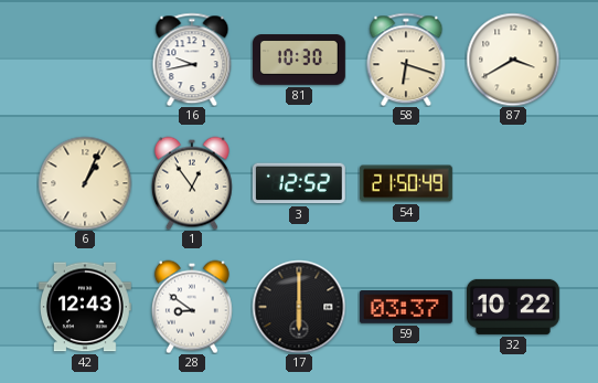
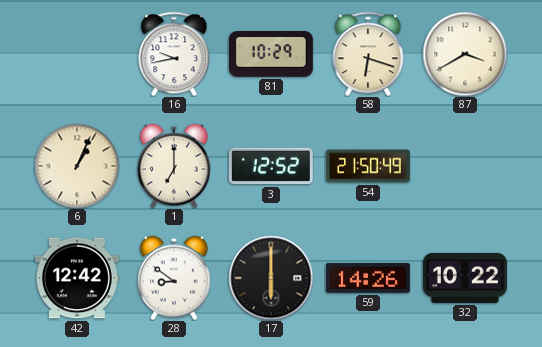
81: 10:30 -> 10:29
1: 12:54 -> 7:00
42: 12:43 -> 12:42
59: 03:37 -> 14:26
